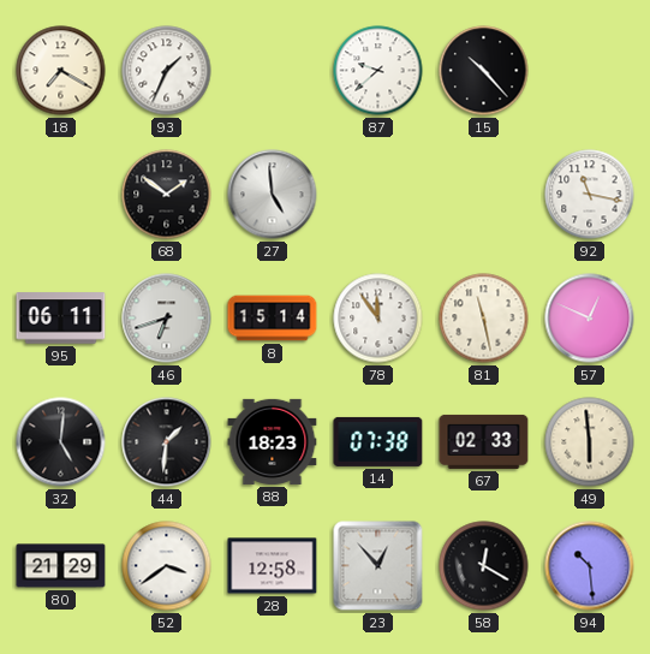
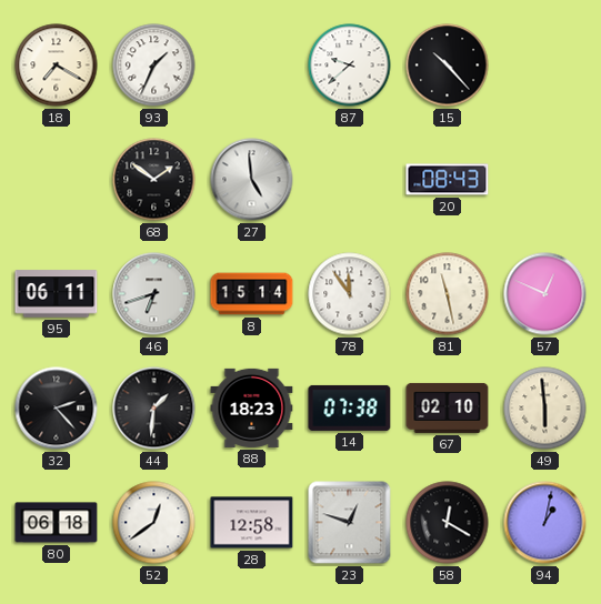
20: none -> 08:43
92: 11:17 -> none
32: 5:01 -> 2:23
67: 02:33 -> 02:10
80: 21:29 -> 06:18
52: 3:39 -> 12:39
23: 12:53 -> 12:48
94: 10:29 -> 1:02
